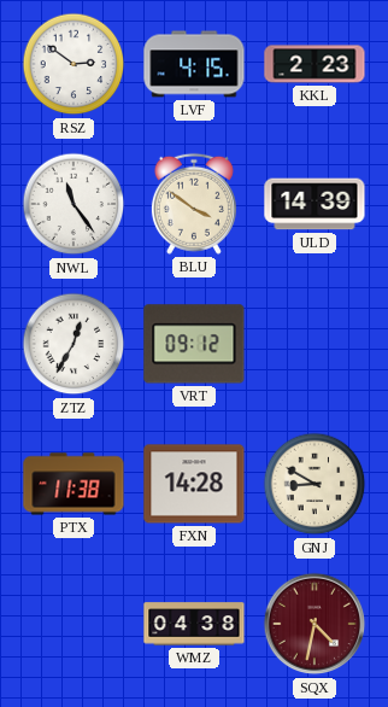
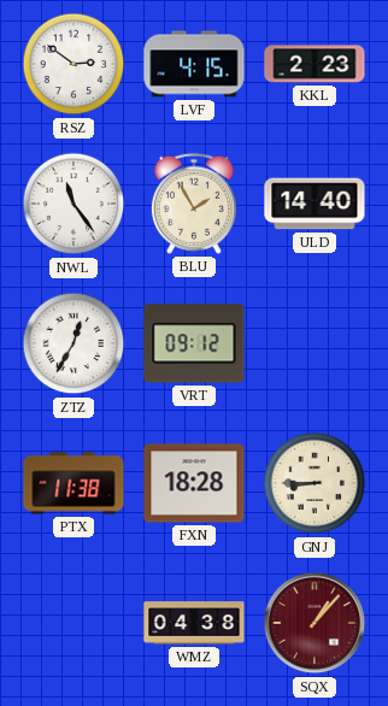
BLU: 3:51 -> 1:55
ULD: 14:39 -> 14:40
FXN: 14:28 -> 18:28
GNJ: 8:50 -> 8:45
SQX: 4:32 -> 1:07
